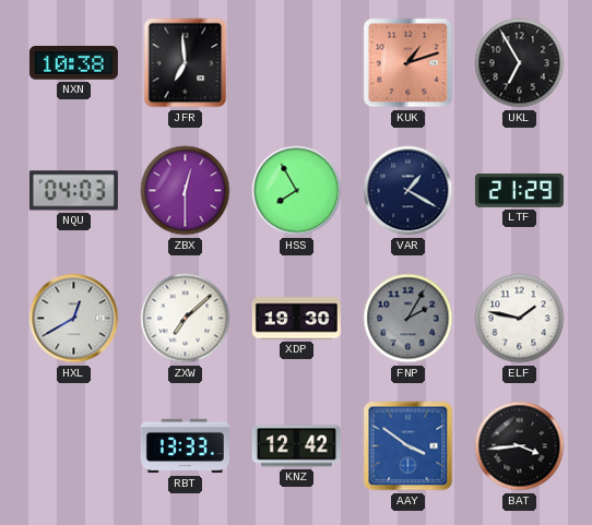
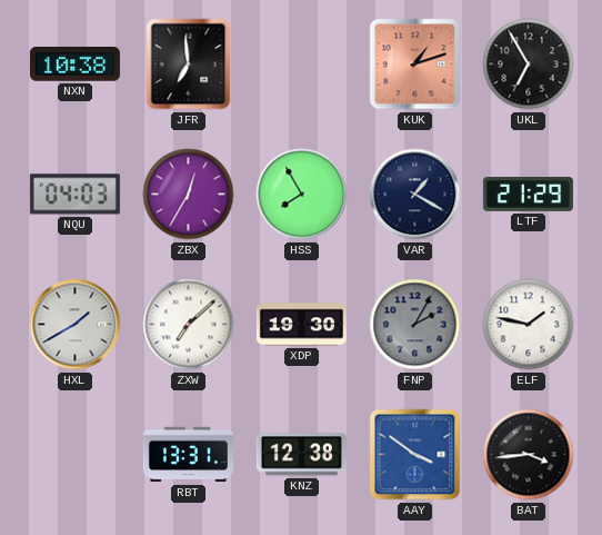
ZBX: 12:30 -> 12:35
HXL: 12:40 -> 1:40
RBT: 13:33 -> 13:31
KNZ: 12:42 -> 12:38
